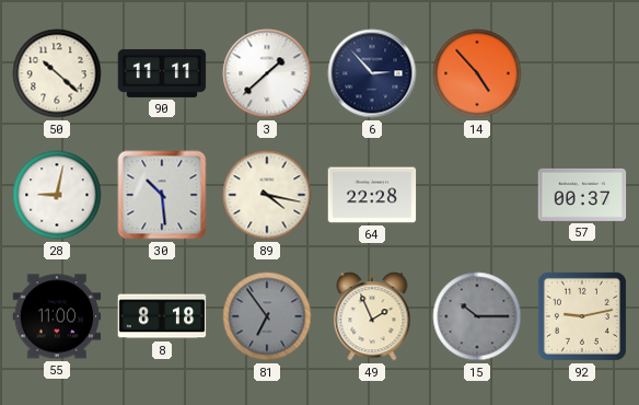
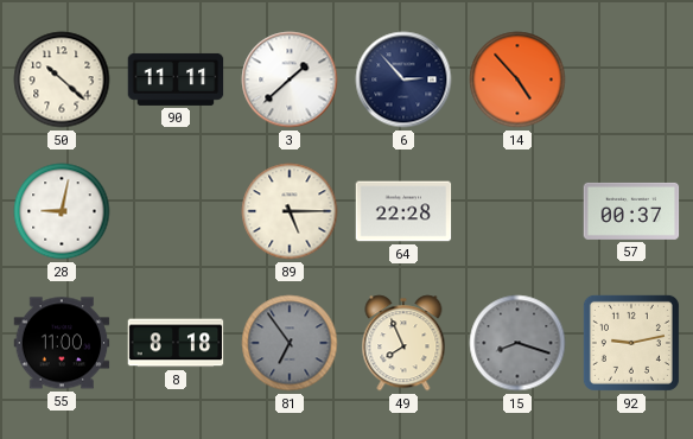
30: 10:29 -> none
89: 4:17 -> 5:15
49: 1:56 -> 7:56
15: 10:15 -> 8:18
